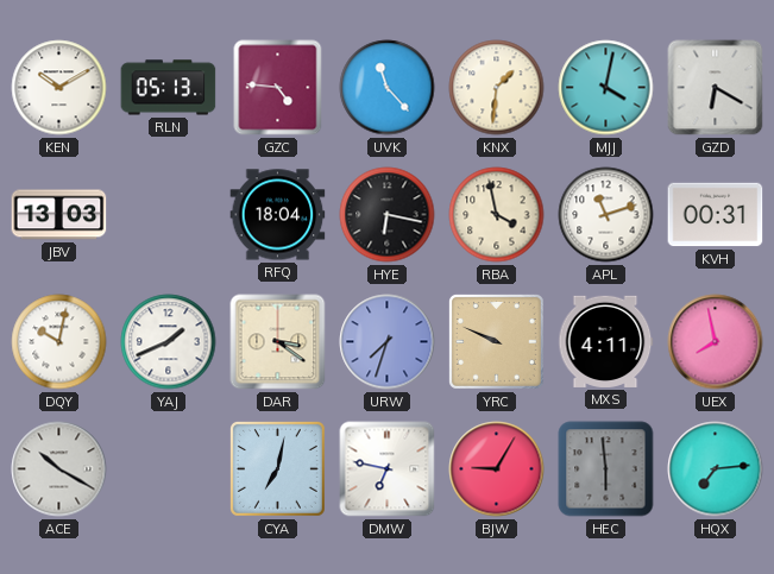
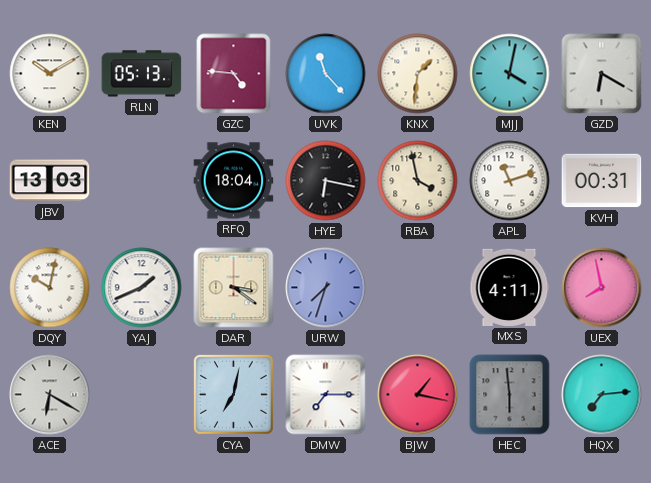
YRC: 9:49 -> none
ACE: 10:20 -> 6:20
DMW: 6:47 -> 7:15
BJW: 9:05 -> 1:17
